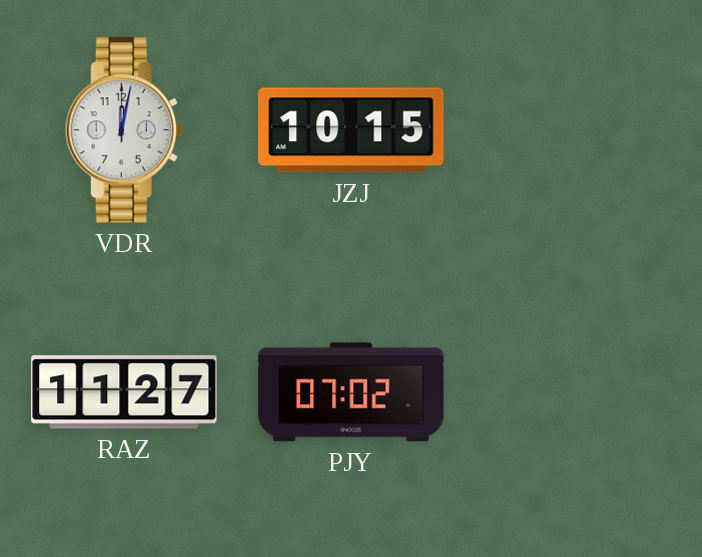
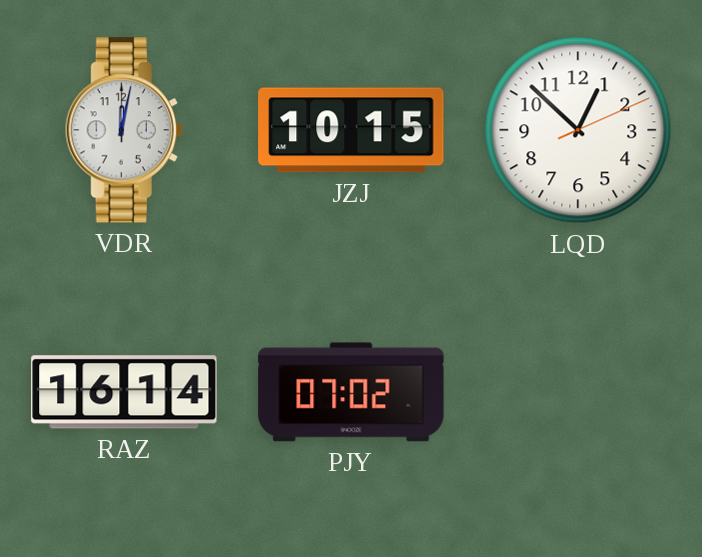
LQD: none -> 12:52
RAZ: 11:27 -> 16:14
